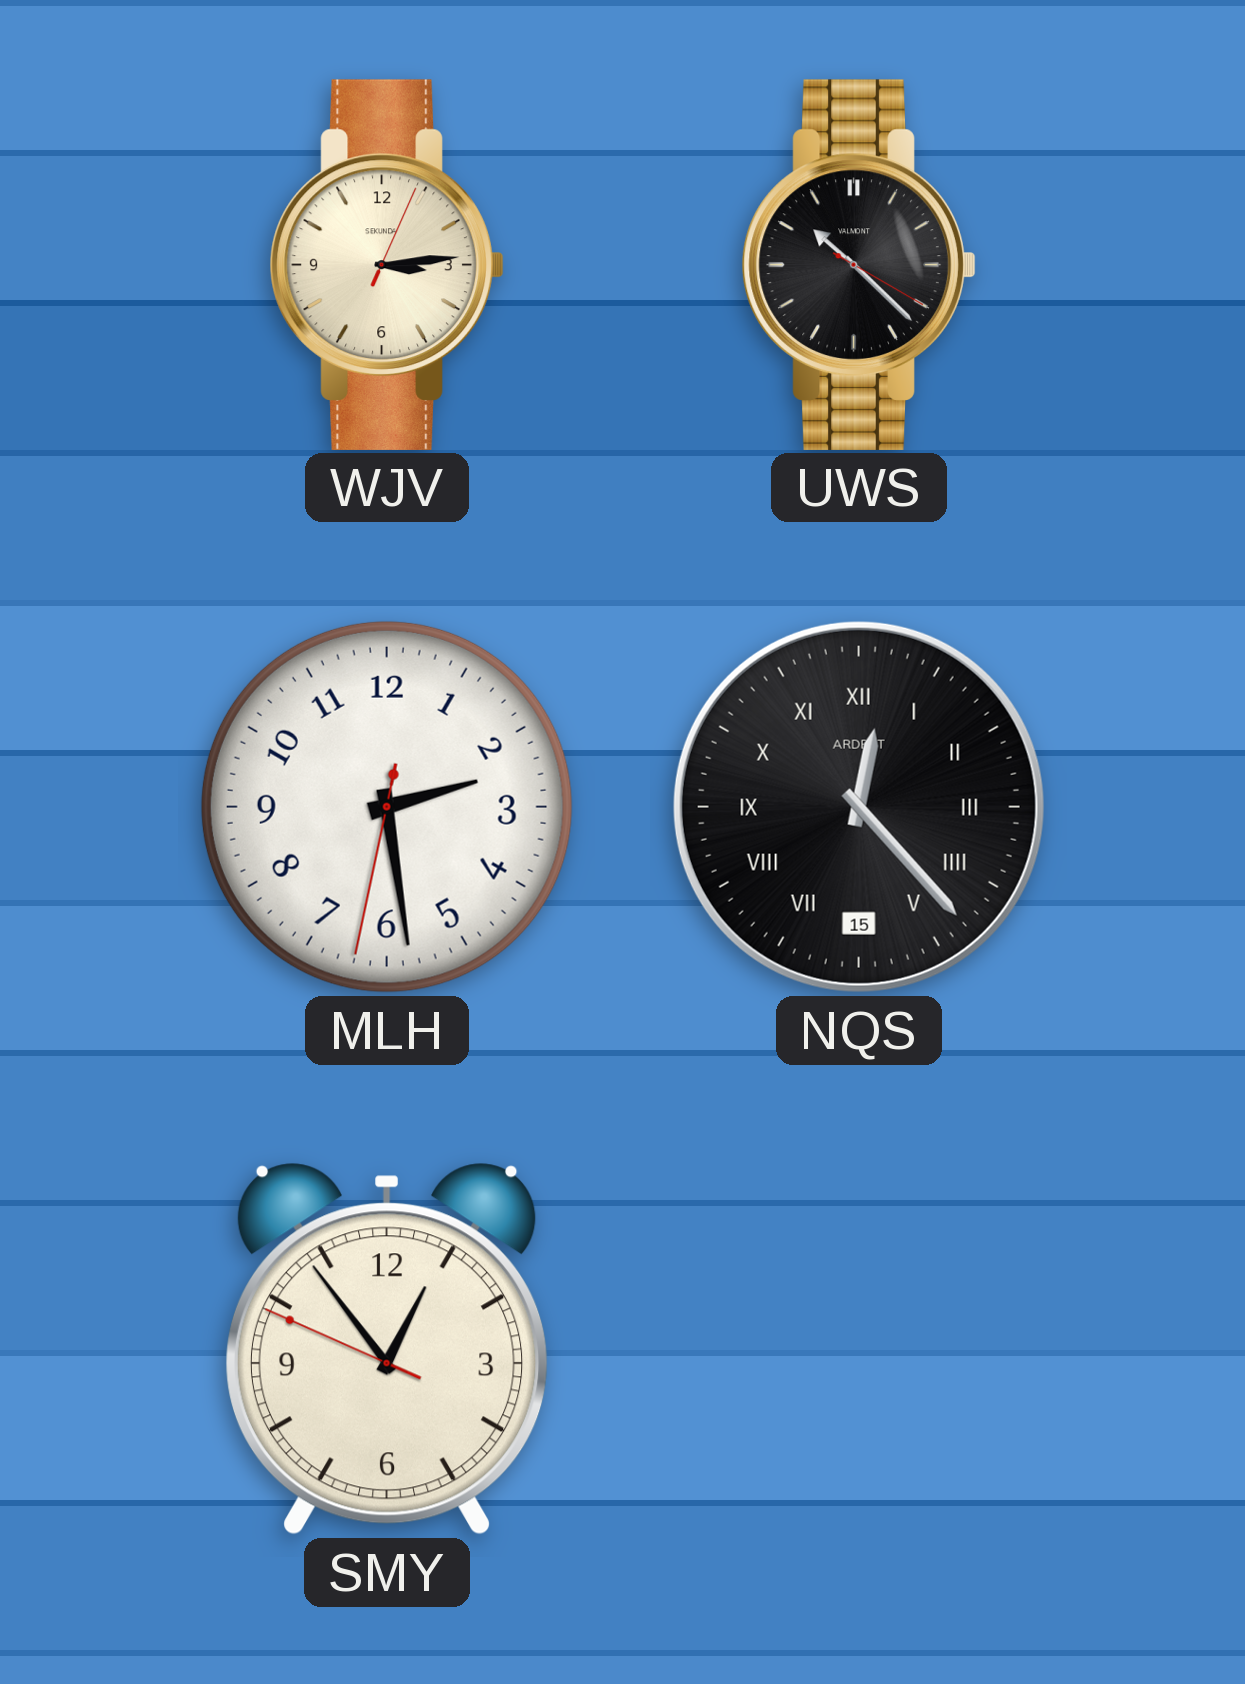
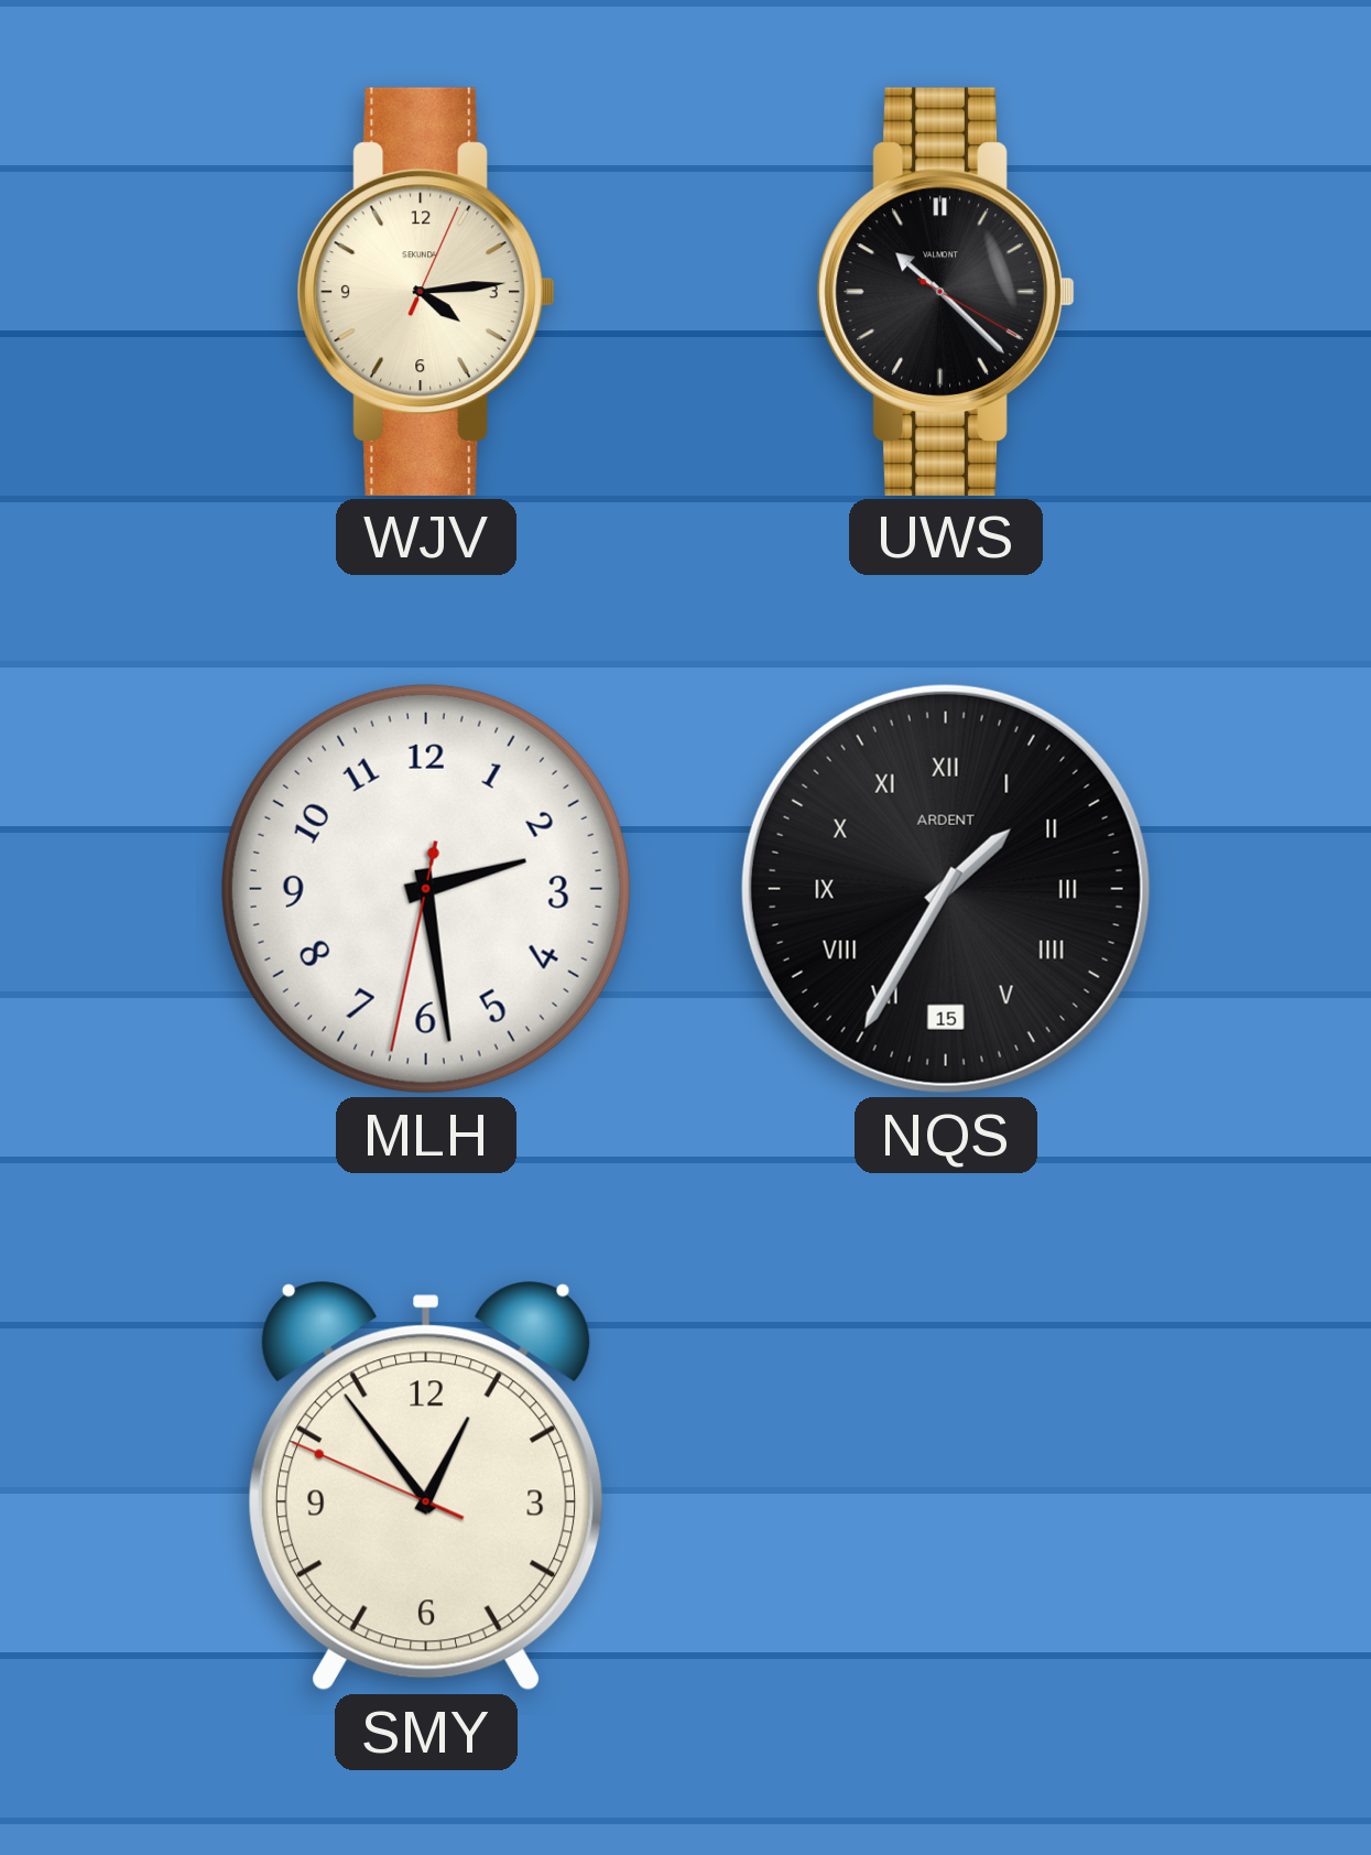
WJV: 3:14 -> 4:14
NQS: 12:23 -> 1:35
